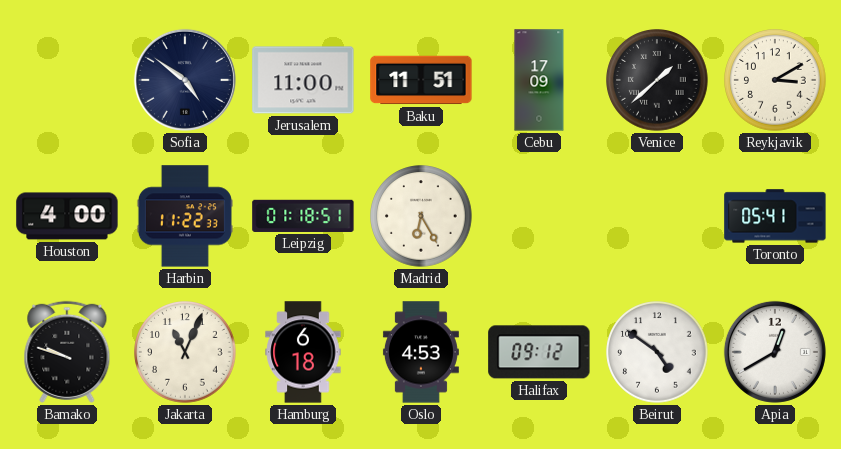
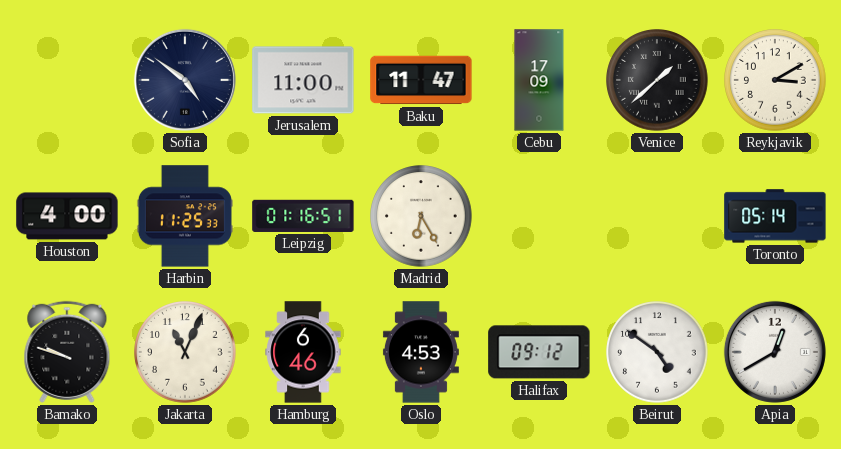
Baku: 11:51 -> 11:47
Harbin: 11:22 -> 11:25
Leipzig: 01:18 -> 01:16
Toronto: 05:41 -> 05:14
Hamburg: 6:18 -> 6:46
